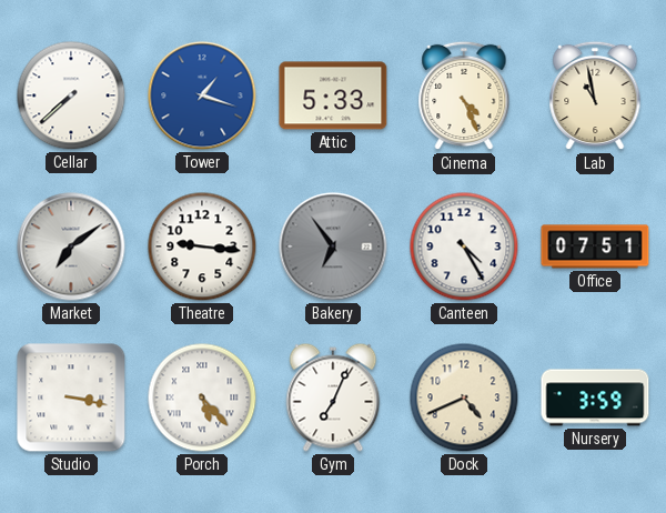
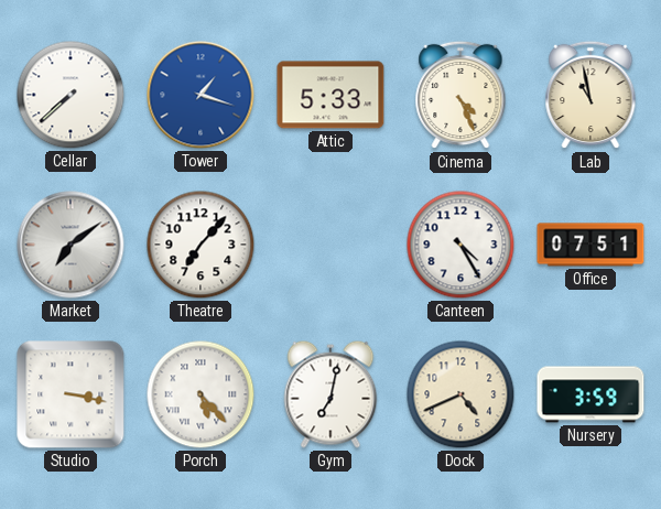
Theatre: 9:16 -> 7:07
Bakery: 6:54 -> none
Gym: 7:04 -> 7:02
